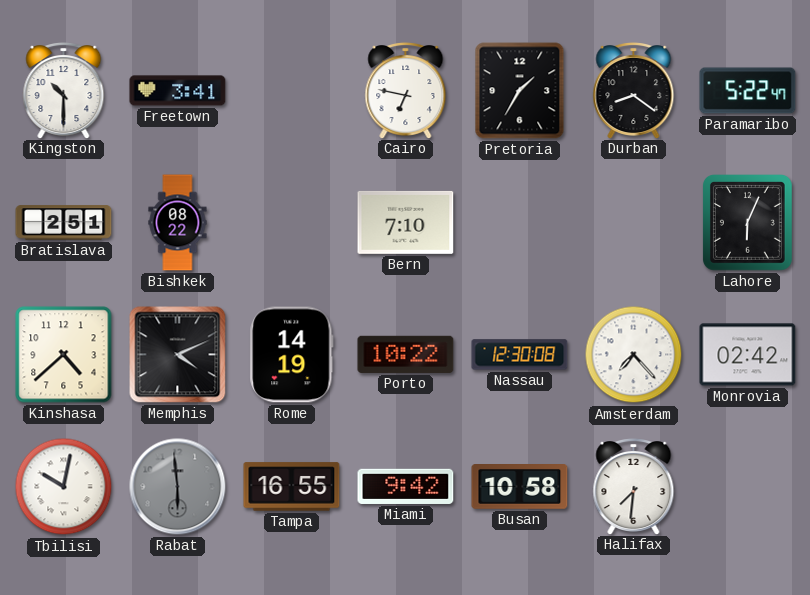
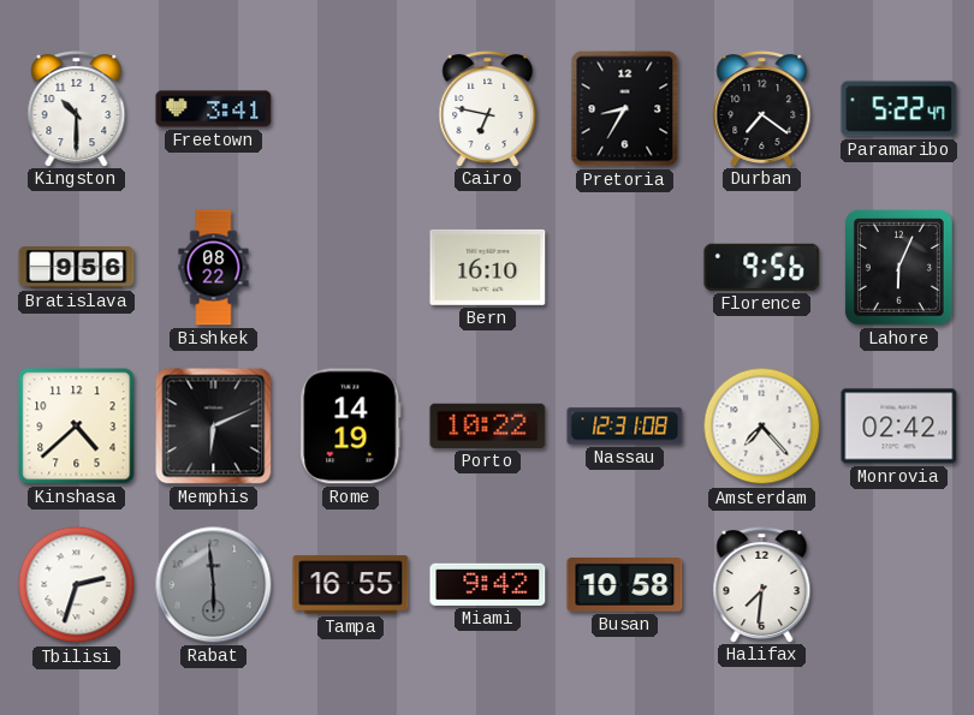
Pretoria: 1:35 -> 8:35
Durban: 8:21 -> 7:21
Bratislava: 2:51 -> 9:56
Bern: 7:10 -> 16:10
Florence: none -> 9:56
Memphis: 4:11 -> 6:11
Nassau: 12:30 -> 12:31
Tbilisi: 10:02 -> 2:33
